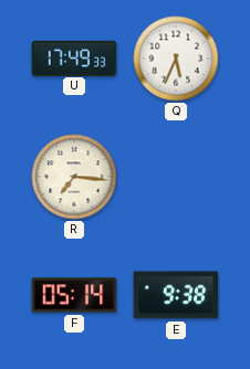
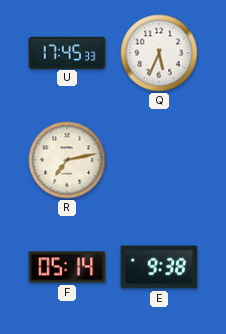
U: 17:49 -> 17:45
R: 7:16 -> 7:13
